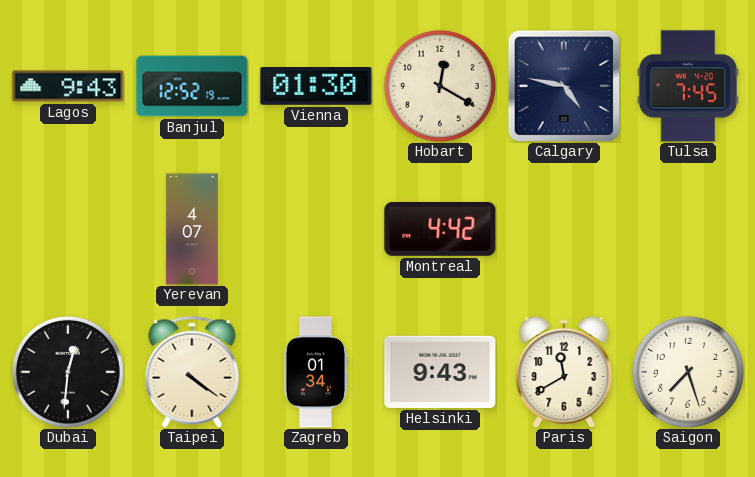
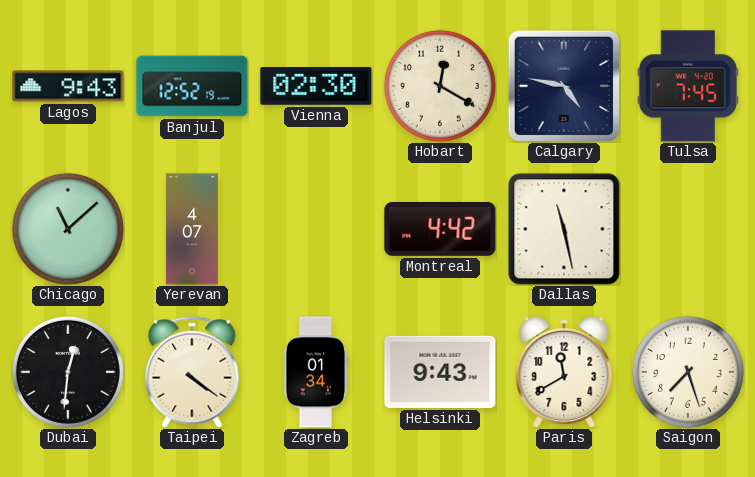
Vienna: 01:30 -> 02:30
Chicago: none -> 11:08
Dallas: none -> 11:28
